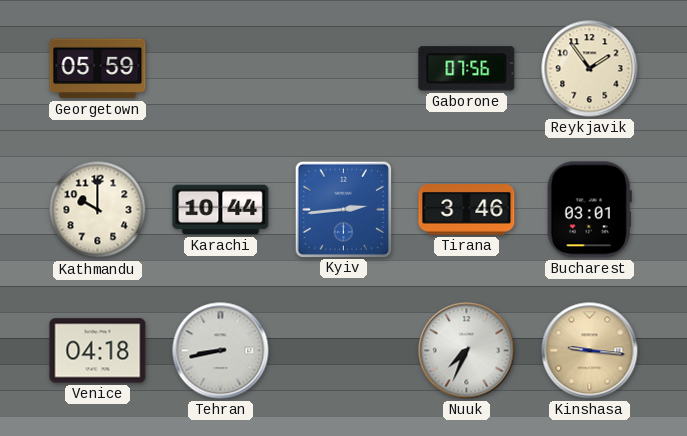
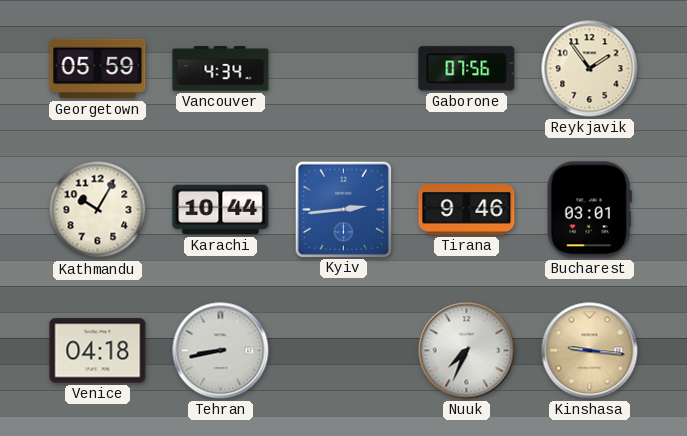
Vancouver: none -> 4:34
Kathmandu: 10:00 -> 10:05
Tirana: 3:46 -> 9:46
